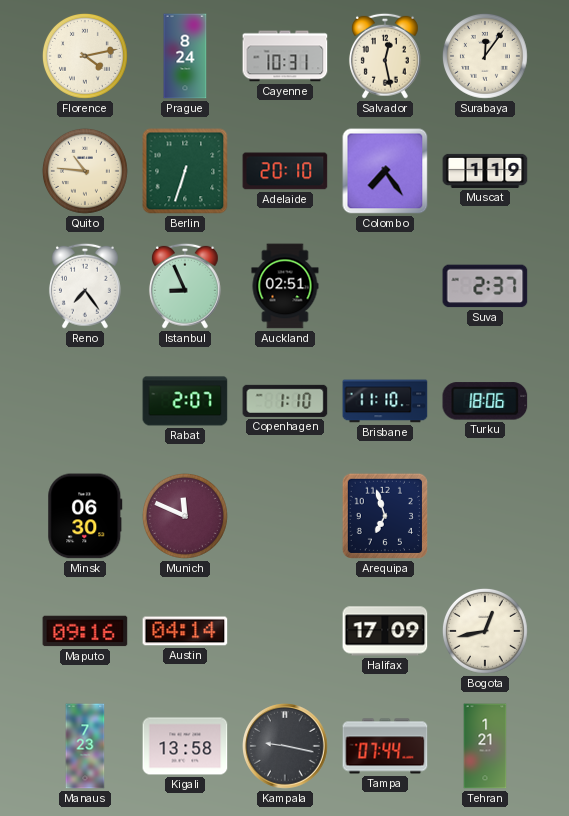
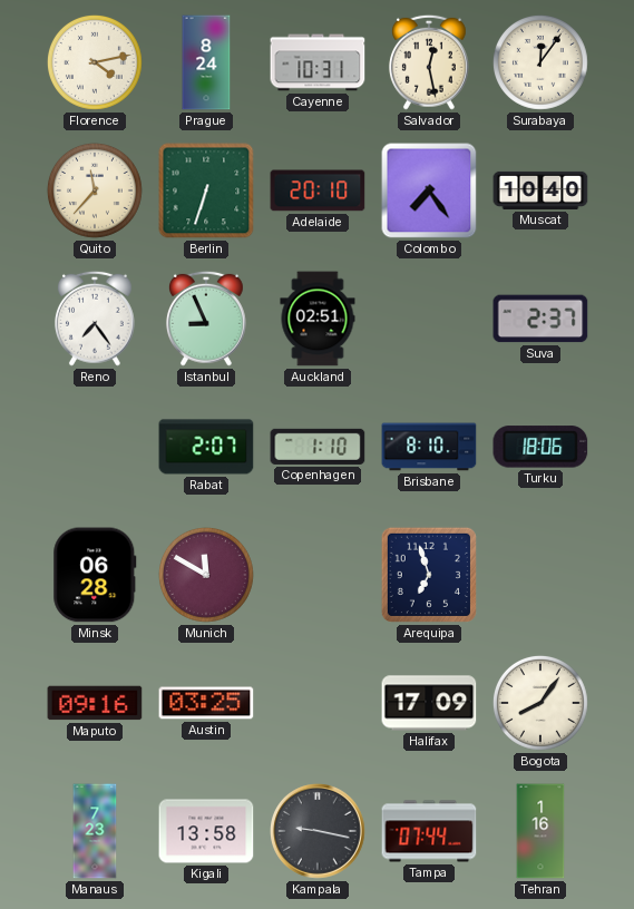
Quito: 10:46 -> 11:37
Muscat: 1:19 -> 10:40
Brisbane: 11:10 -> 8:10
Minsk: 06:30 -> 06:28
Munich: 11:49 -> 11:50
Austin: 04:14 -> 03:25
Bogota: 12:43 -> 8:06
Tehran: 1:21 -> 1:16
